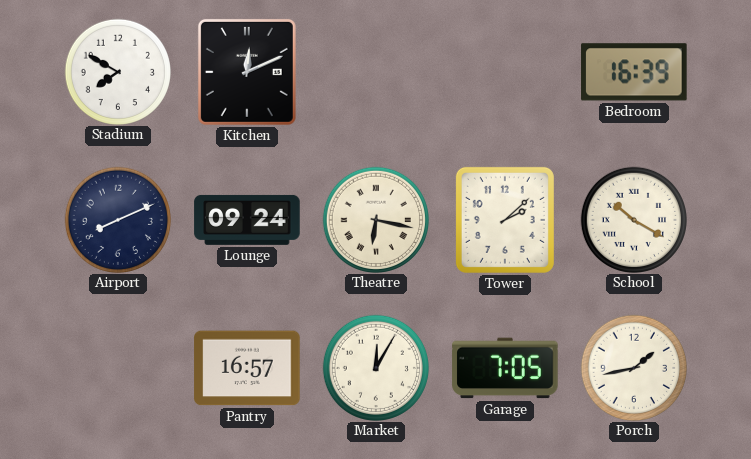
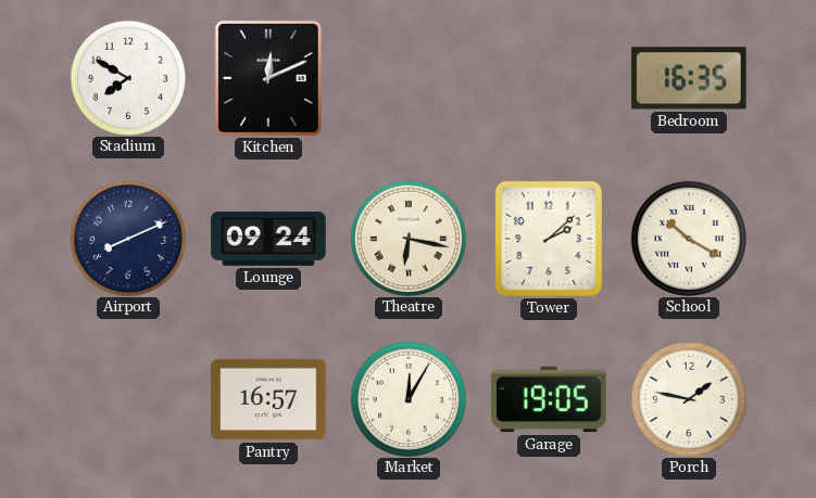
Bedroom: 16:39 -> 16:35
Garage: 7:05 -> 19:05
Porch: 1:43 -> 1:47
